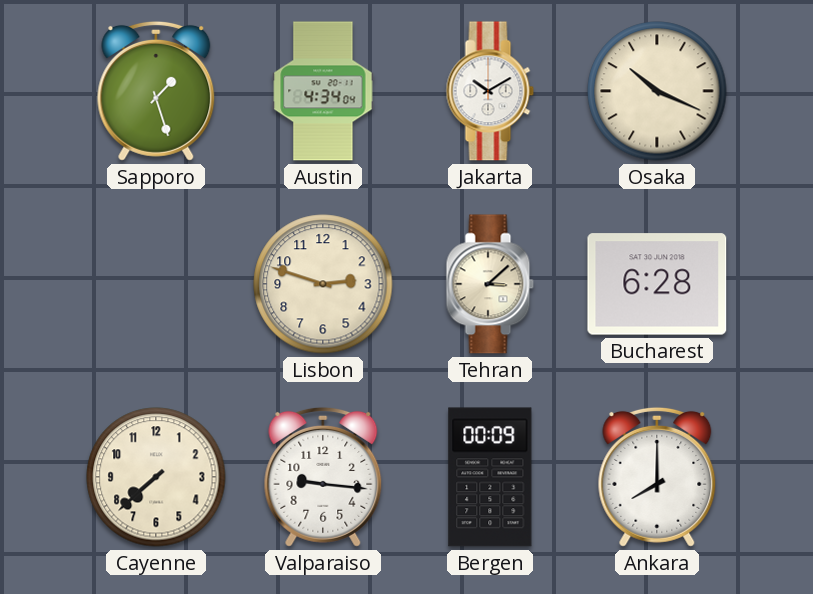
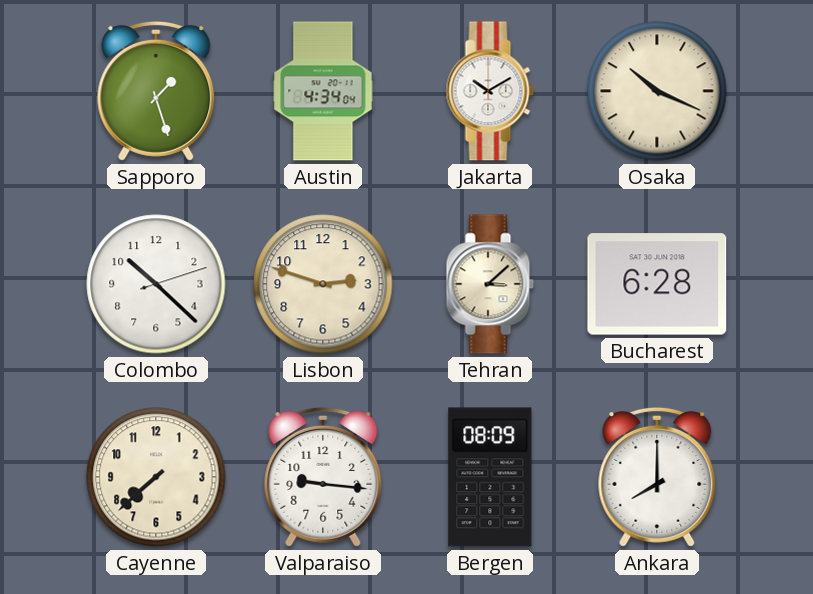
Colombo: none -> 10:22
Bergen: 00:09 -> 08:09
